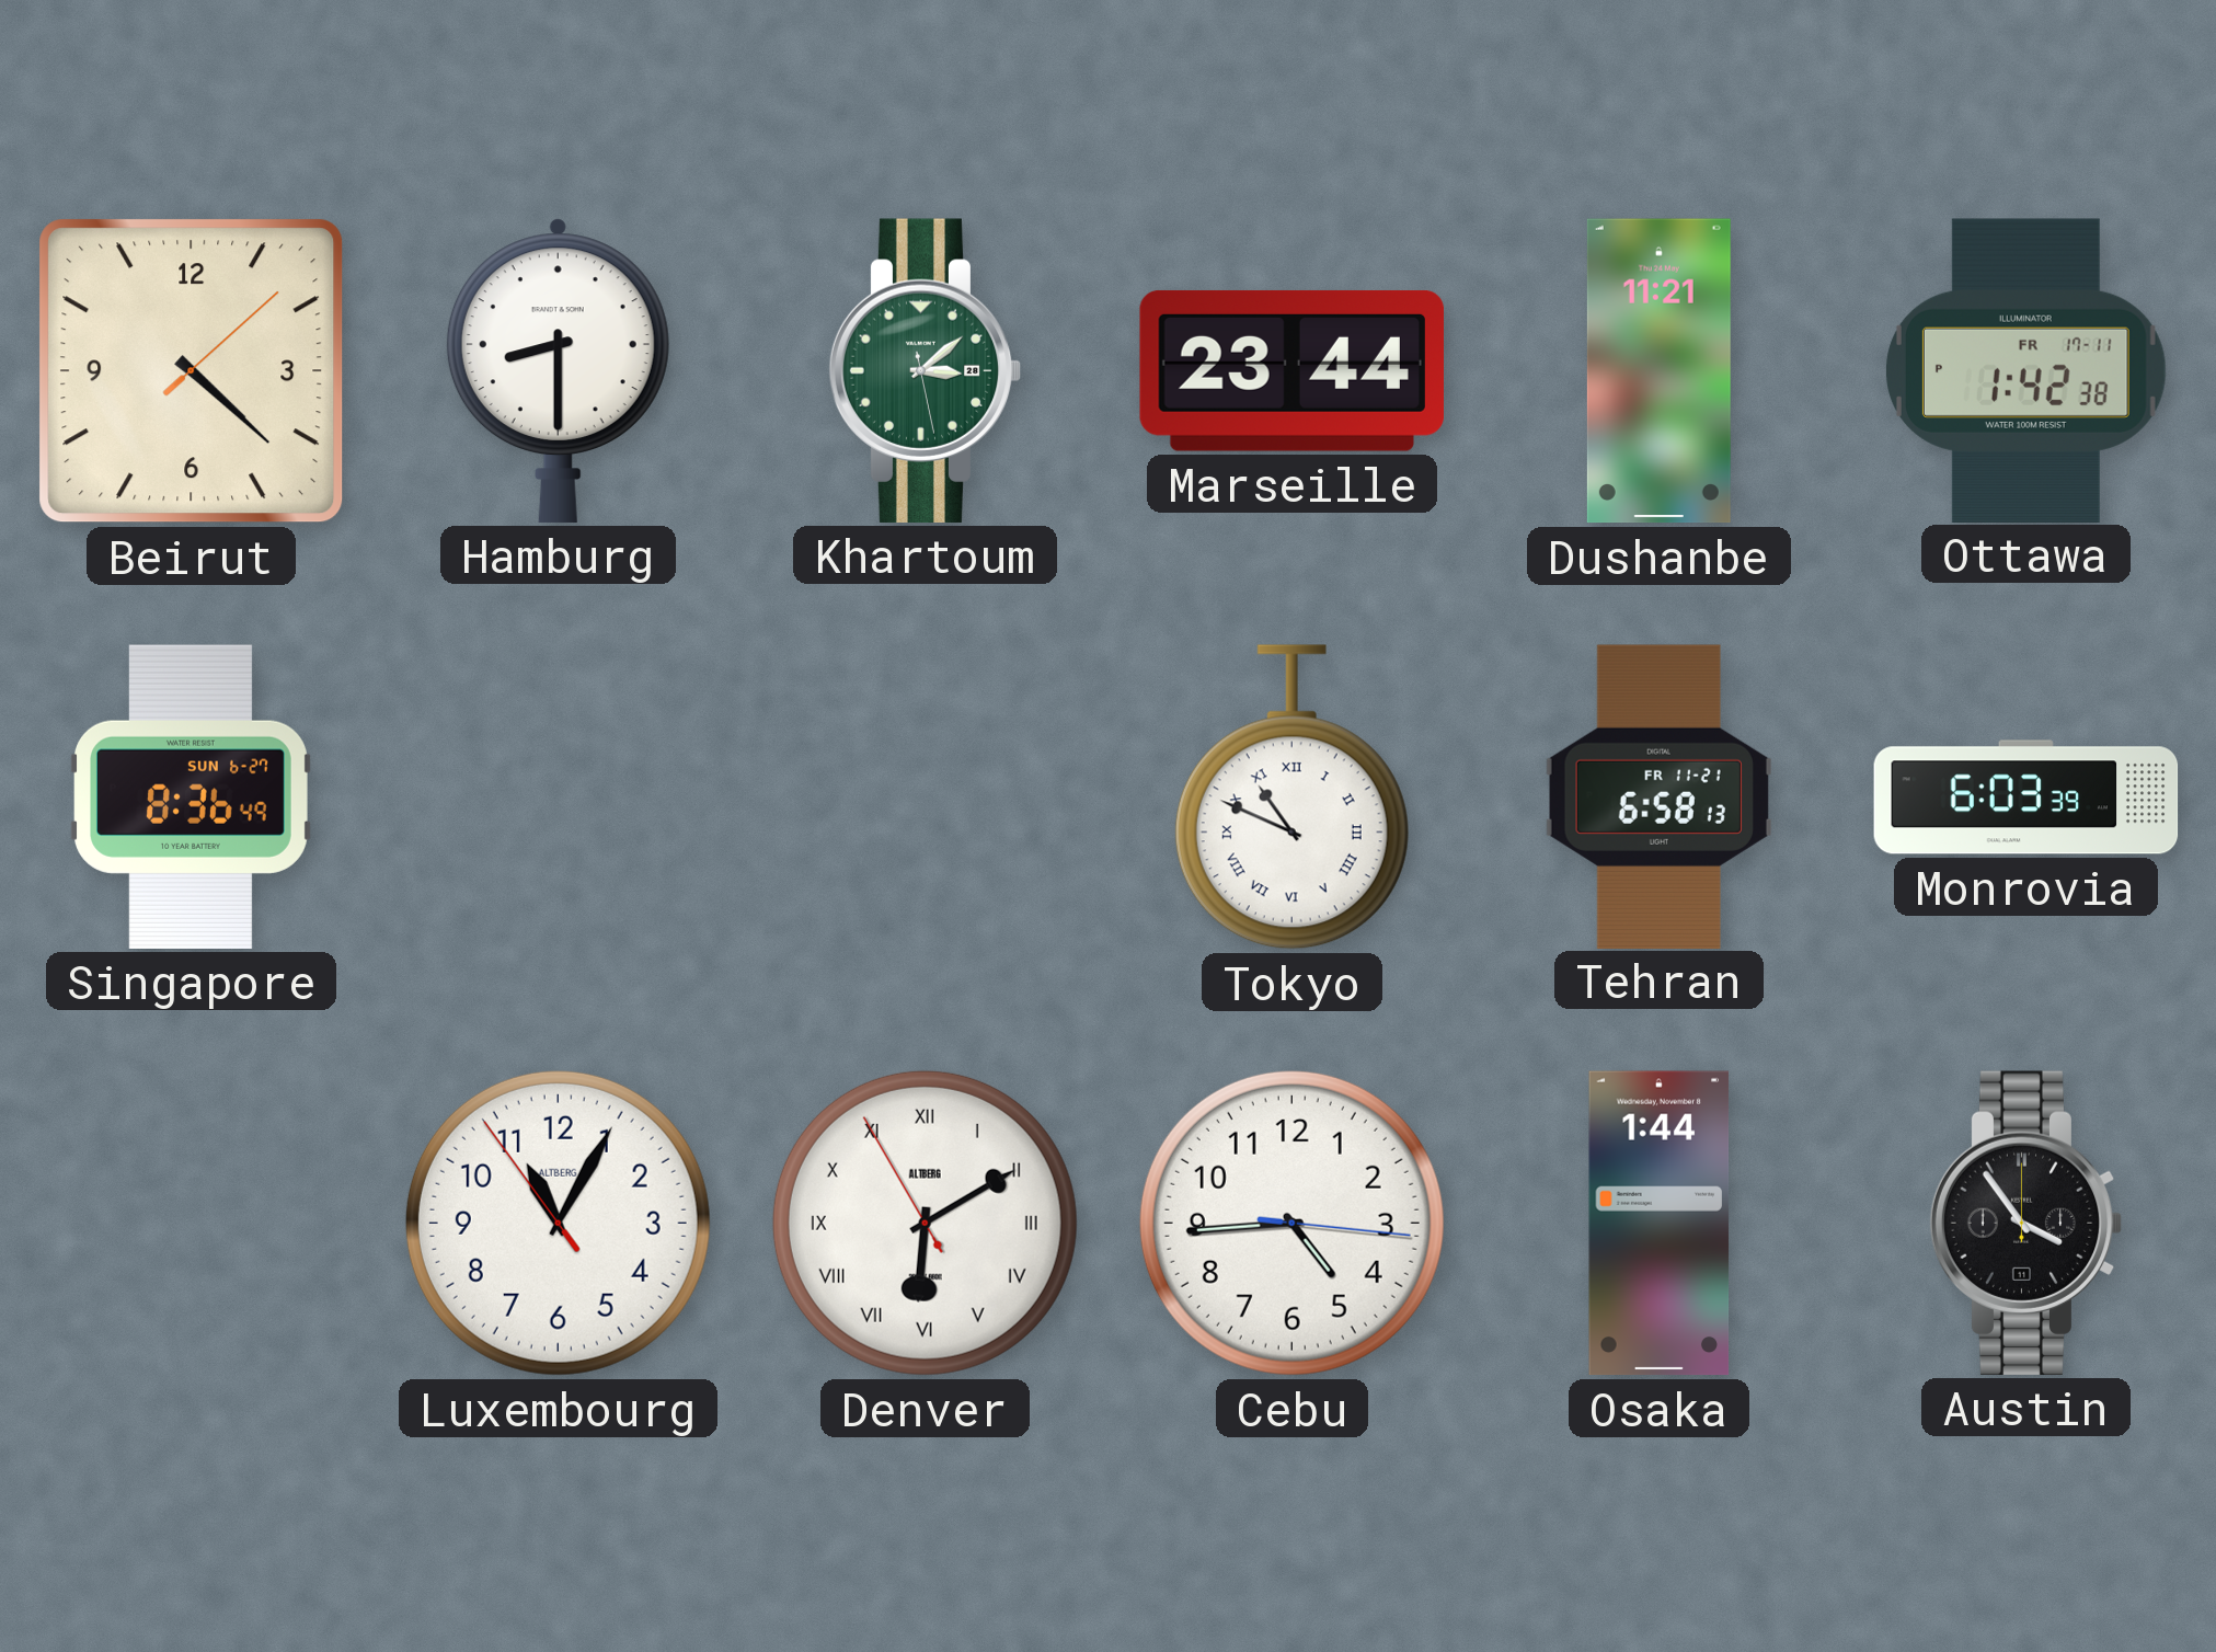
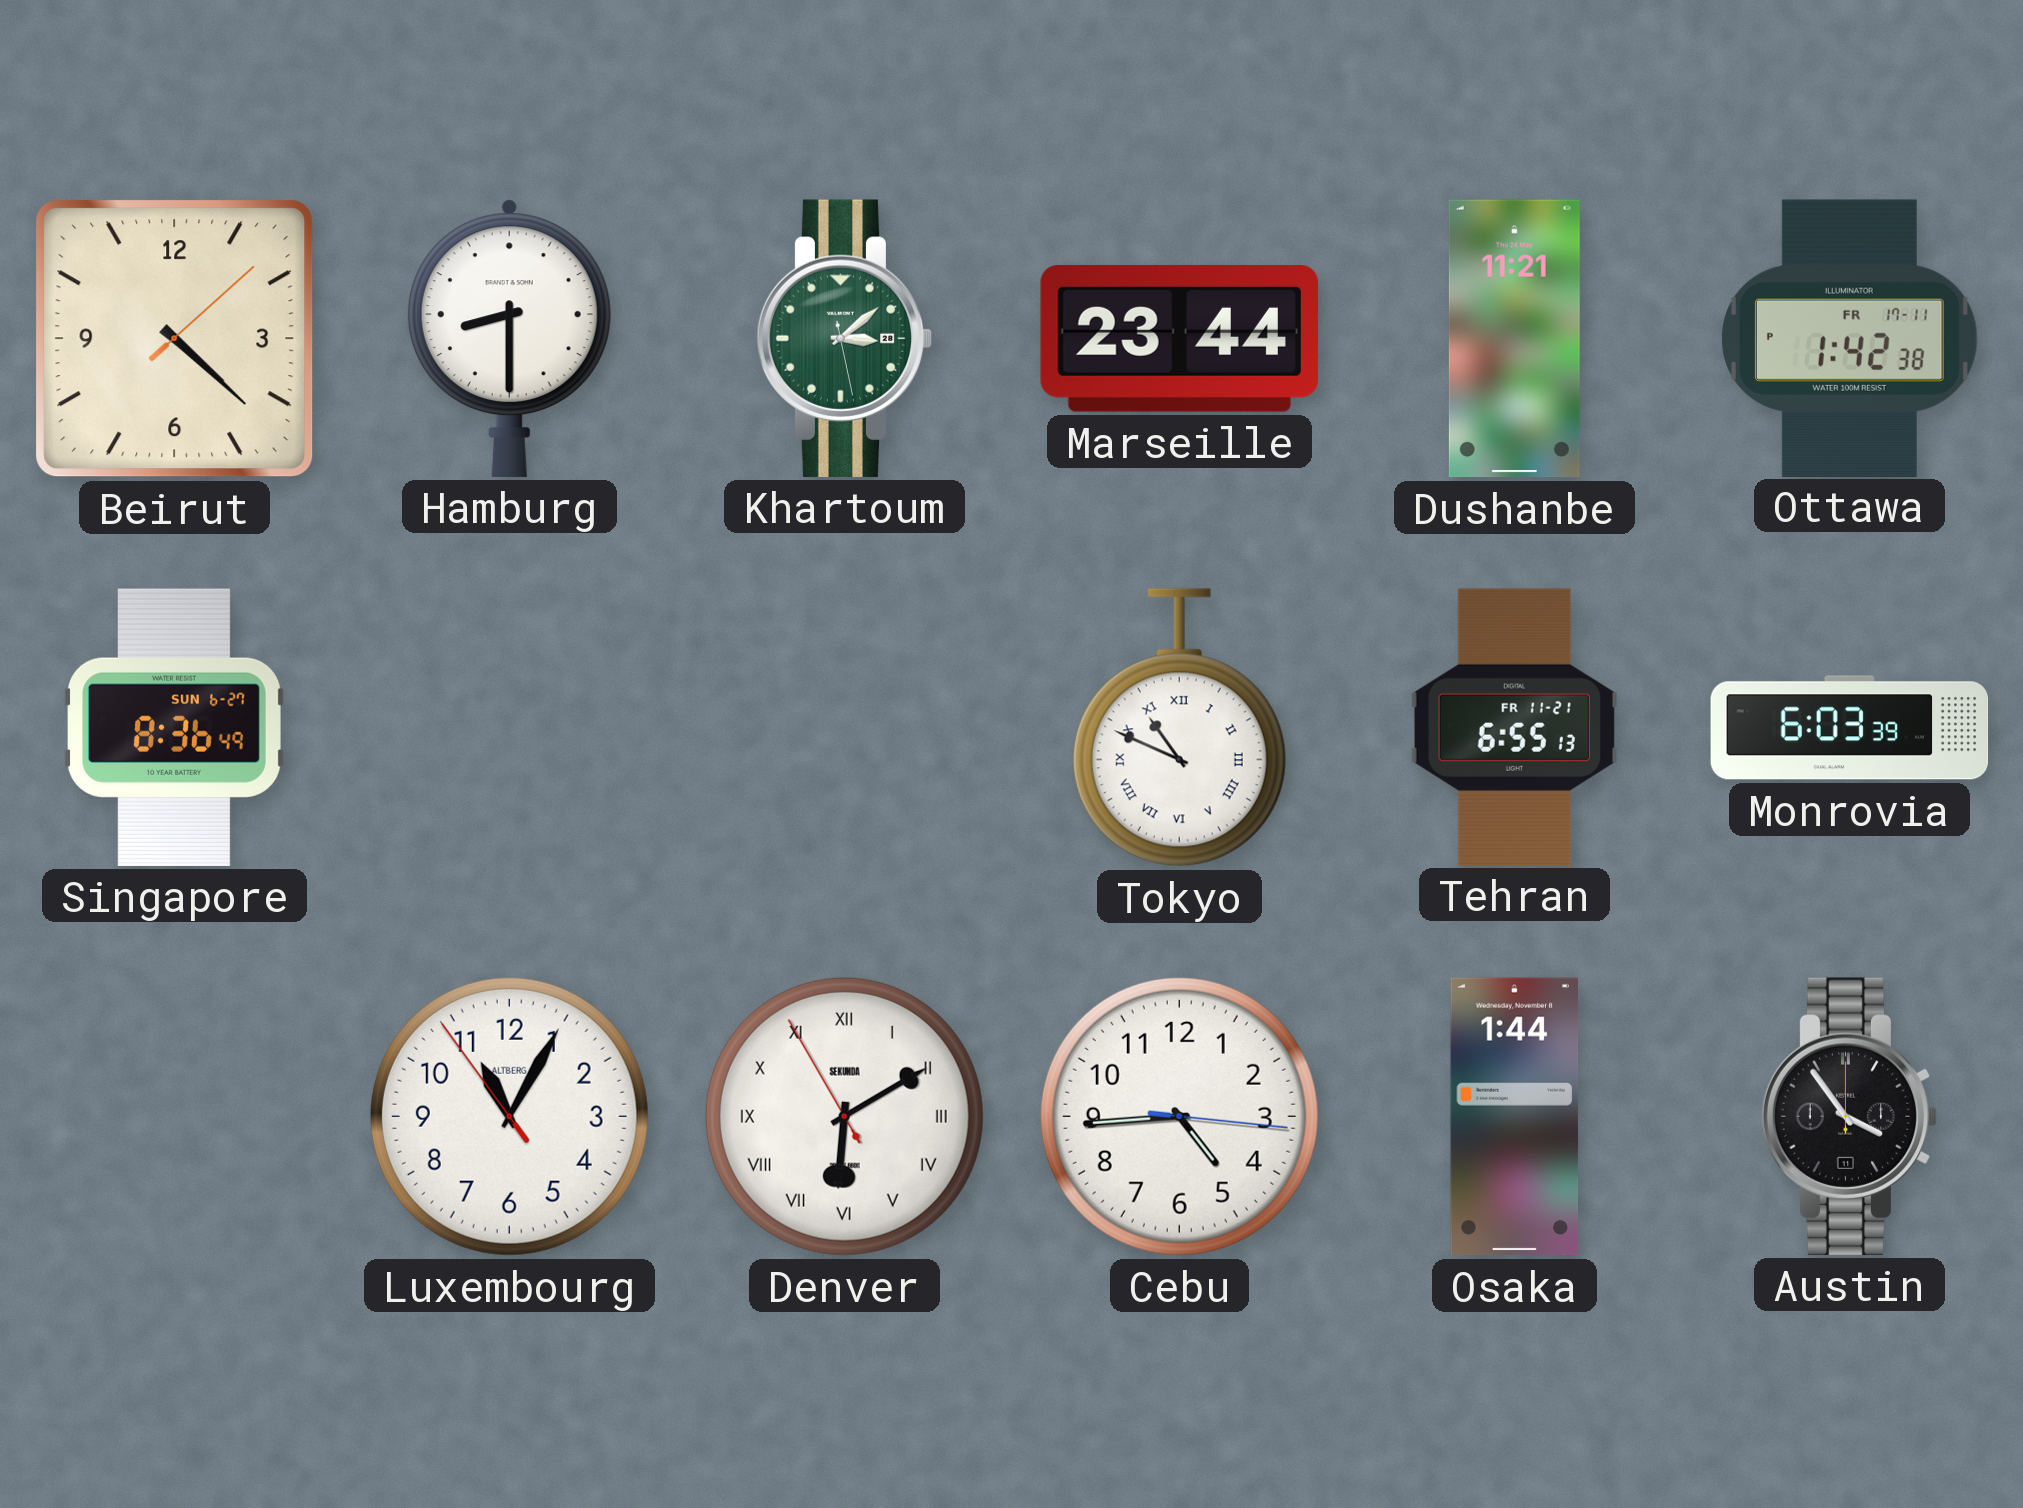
Tehran: 6:58 -> 6:55
Denver brand: ALTBERG -> SEKUNDA
